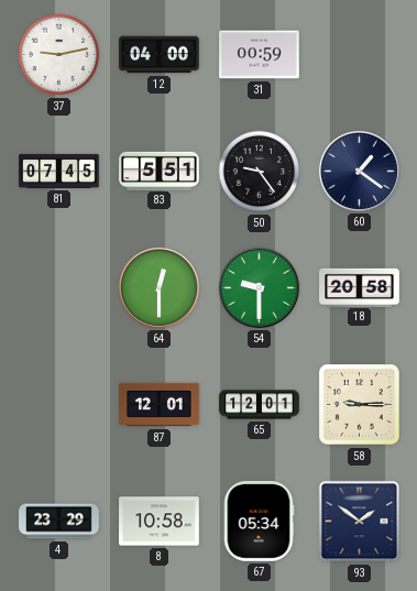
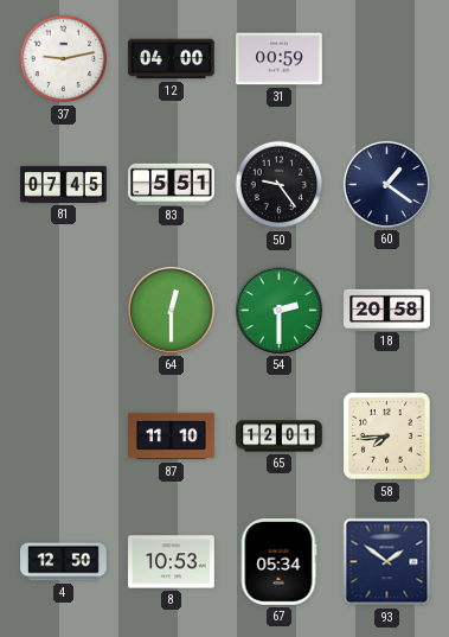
54: 9:30 -> 2:30
87: 12:01 -> 11:10
58: 9:15 -> 7:44
4: 23:29 -> 12:50
8: 10:58 -> 10:53
